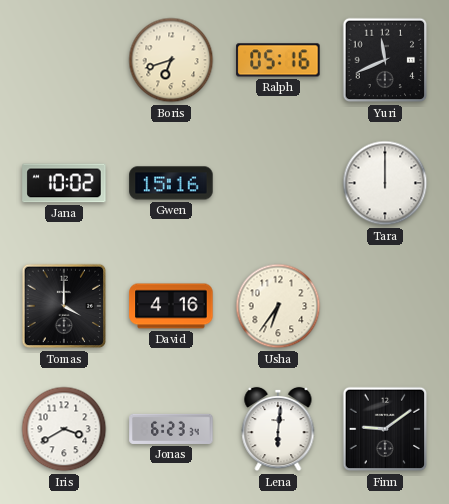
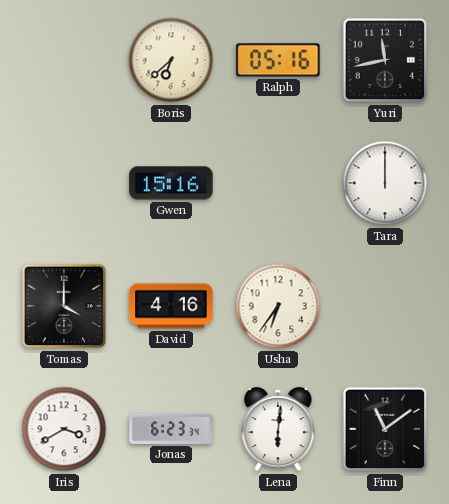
Boris: 6:42 -> 6:38
Yuri: 11:41 -> 11:43
Jana: 10:02 -> none
Finn: 9:09 -> 11:09
